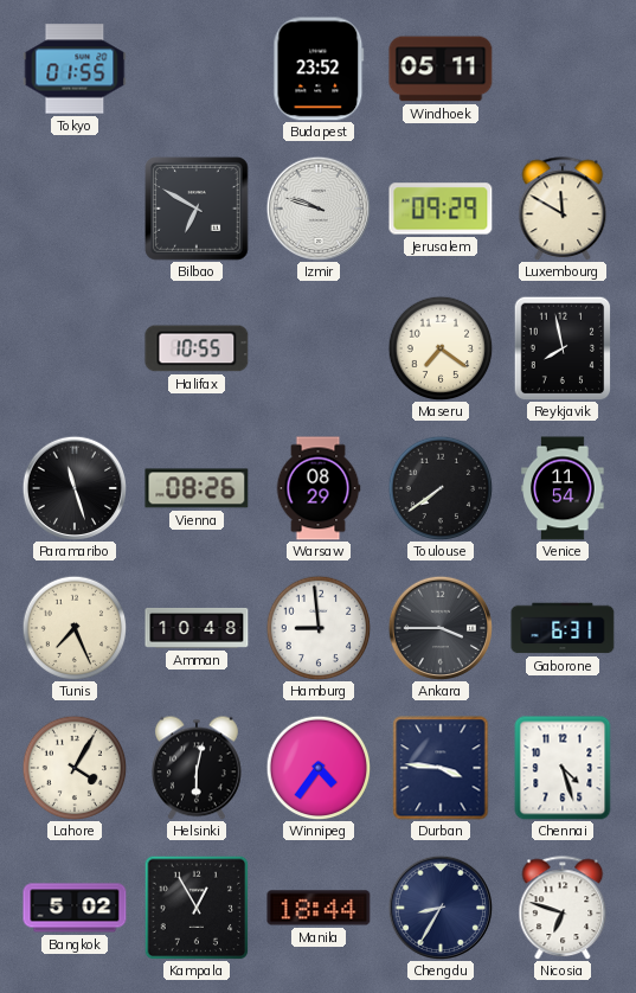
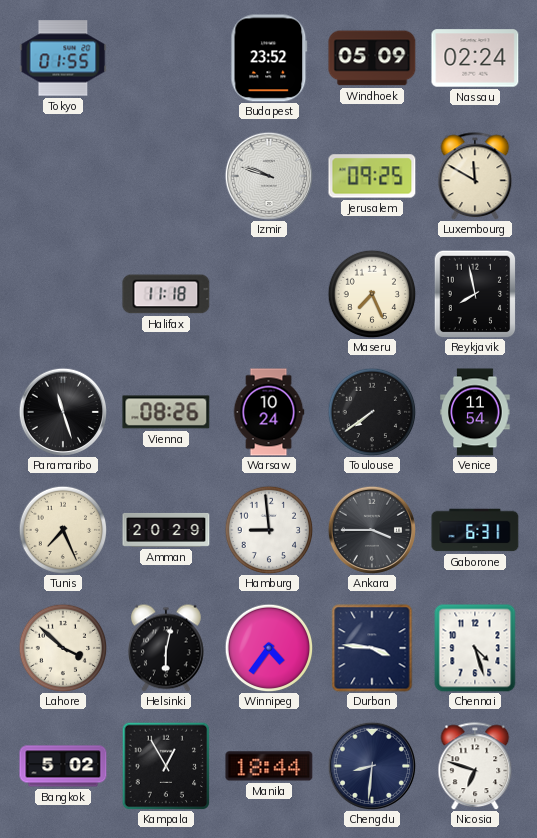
Windhoek: 05:11 -> 05:09
Nassau: none -> 02:24
Bilbao: 6:50 -> none
Jerusalem: 09:29 -> 09:25
Halifax: 10:55 -> 11:18
Maseru: 7:21 -> 7:26
Warsaw: 08:29 -> 10:24
Amman: 10:48 -> 20:29
Lahore: 4:05 -> 3:52
Chengdu: 8:35 -> 8:31
